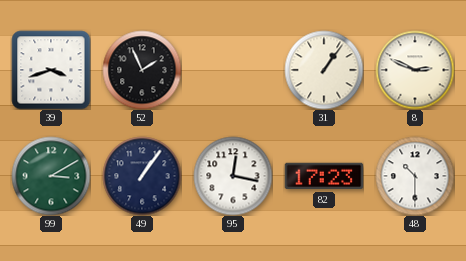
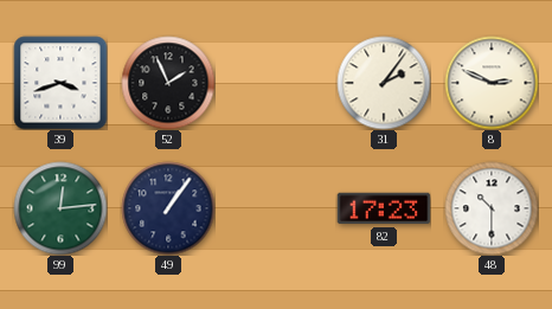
31: 1:06 -> 2:06
99: 3:10 -> 12:14
95: 12:17 -> none
